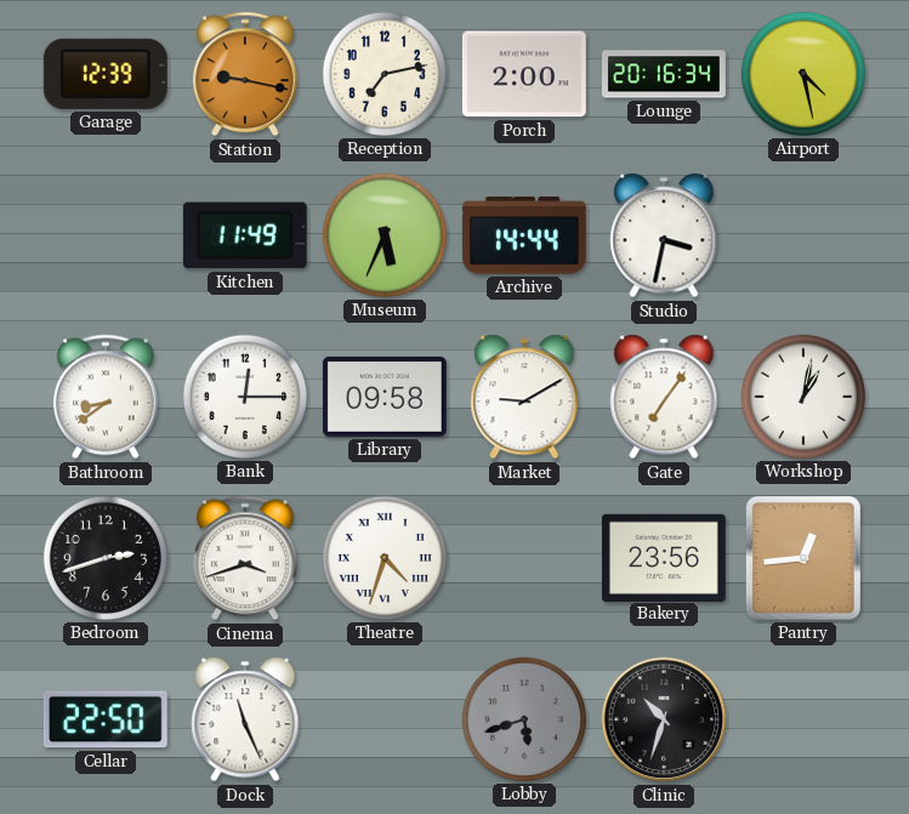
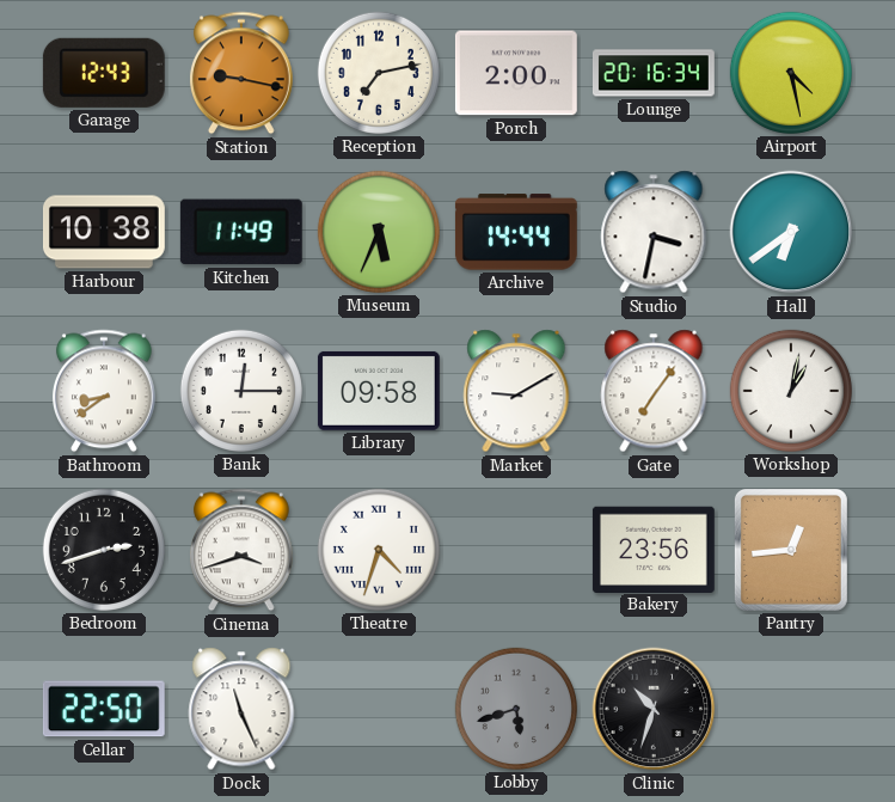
Garage: 12:39 -> 12:43
Harbour: none -> 10:38
Hall: none -> 6:39
